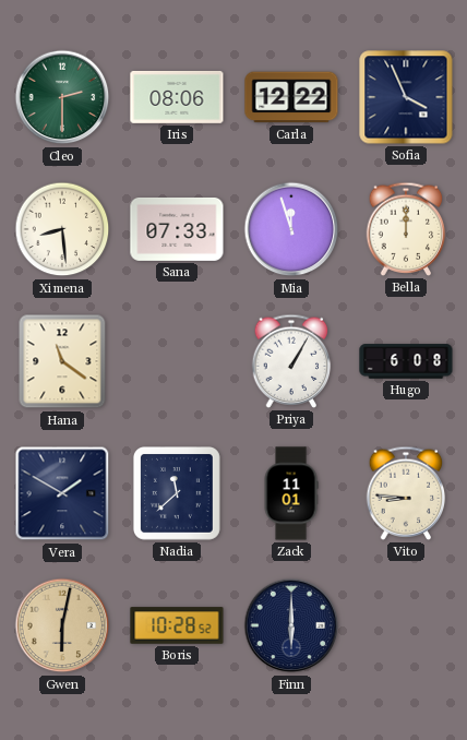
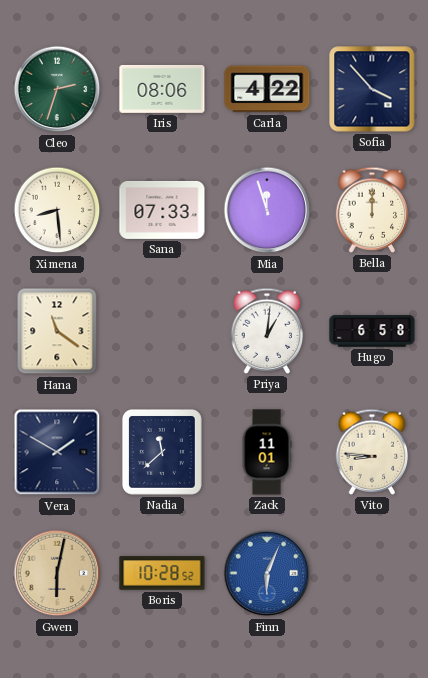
Cleo: 2:30 -> 2:33
Carla: 12:22 -> 4:22
Sofia: 3:56 -> 3:53
Priya: 1:05 -> 1:01
Hugo: 6:08 -> 6:58
Finn: 6:00 -> 6:04
Finn dial: navy -> blue
